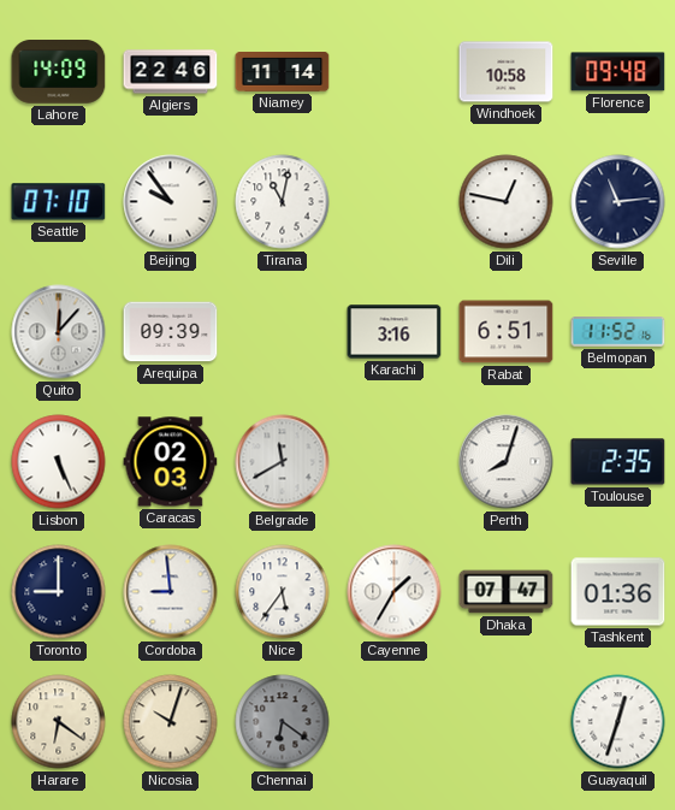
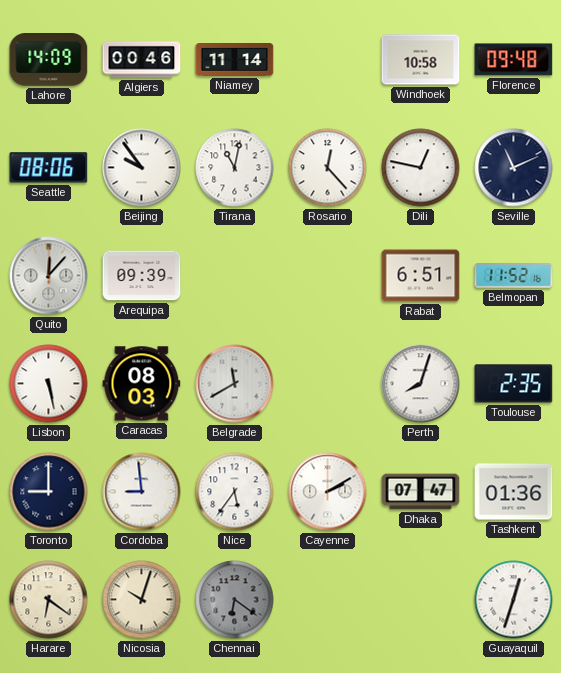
Algiers: 22:46 -> 00:46
Seattle: 07:10 -> 08:06
Rosario: none -> 12:23
Seville: 11:14 -> 11:11
Karachi: 3:16 -> none
Lisbon: 5:26 -> 5:28
Caracas: 02:03 -> 08:03
Cayenne: 1:35 -> 2:10
